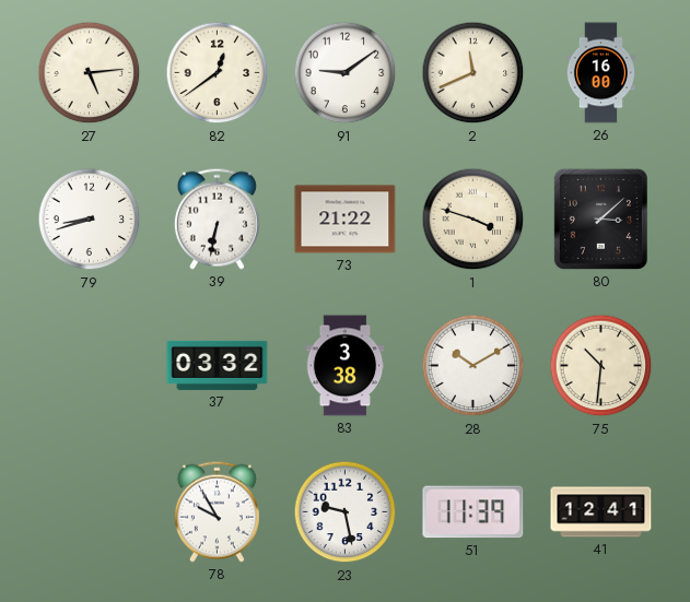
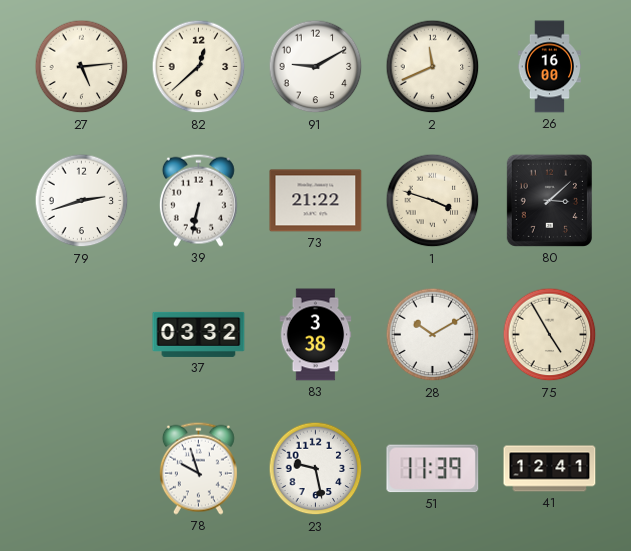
82: 12:39 -> 12:38
91: 9:09 -> 9:10
79: 8:42 -> 2:42
75: 10:31 -> 4:55
78: 9:55 -> 9:57
